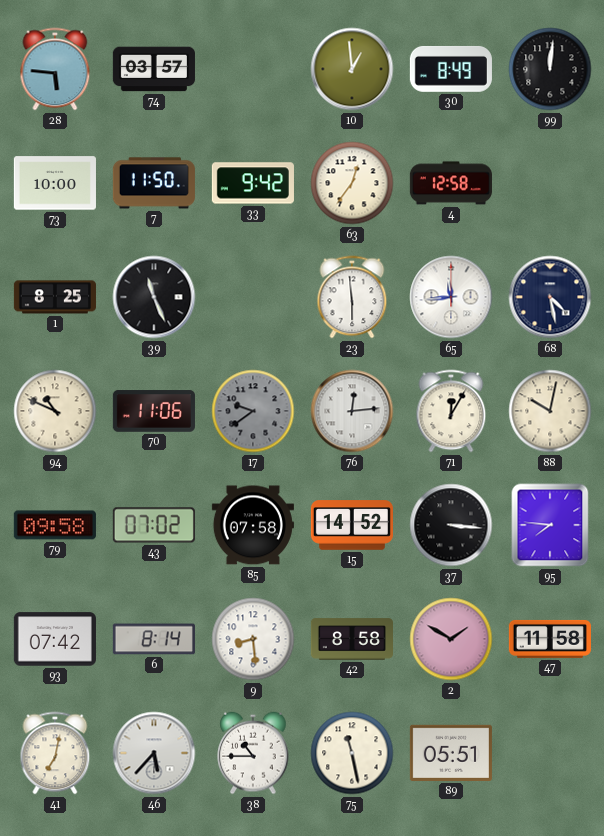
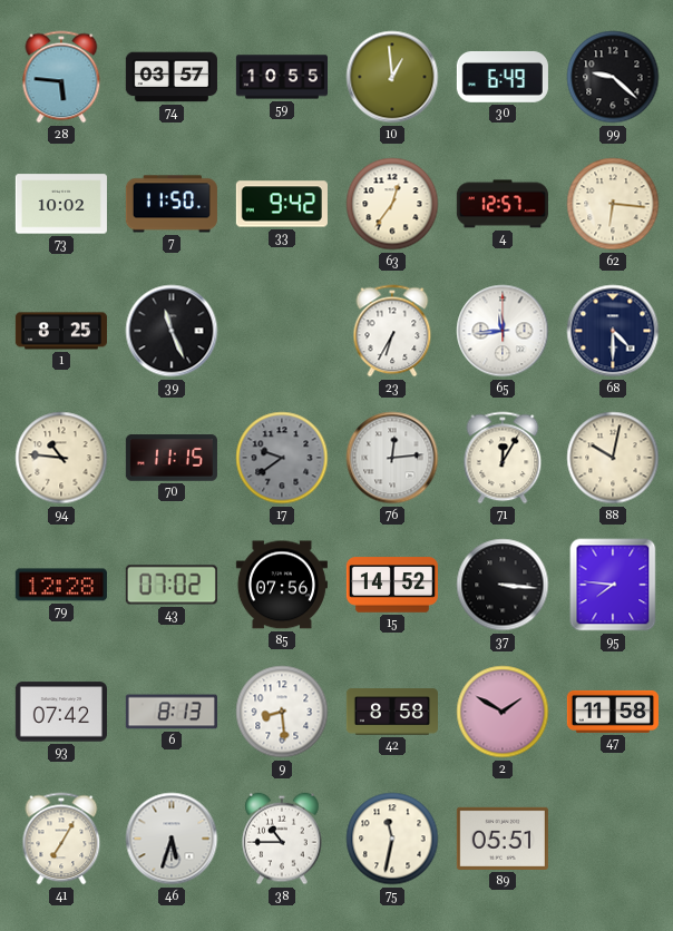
59: none -> 10:55
30: 8:49 -> 6:49
99: 12:01 -> 9:22
73: 10:00 -> 10:02
4: 12:58 -> 12:57
62: none -> 6:16
23: 5:59 -> 6:35
68: 4:28 -> 4:30
94: 10:49 -> 10:46
70: 11:06 -> 11:15
79: 09:58 -> 12:28
85: 07:58 -> 07:56
6: 8:14 -> 8:13
41: 7:02 -> 7:05
46: 5:37 -> 5:33
75: 11:28 -> 11:32
